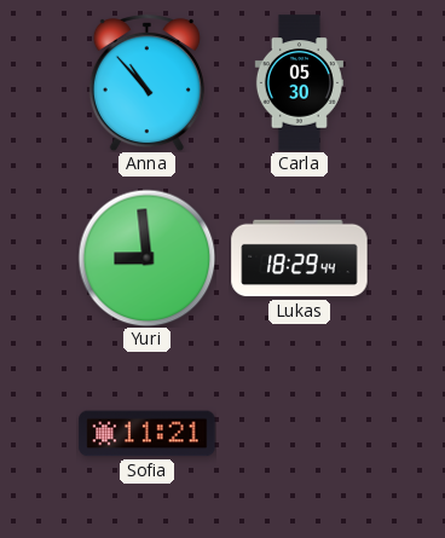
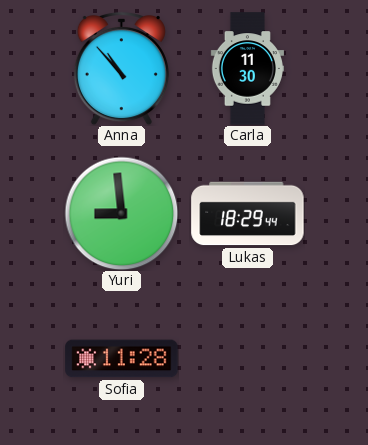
Carla: 05:30 -> 11:30
Sofia: 11:21 -> 11:28
